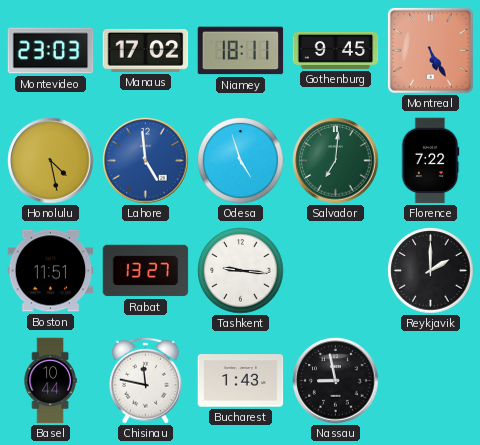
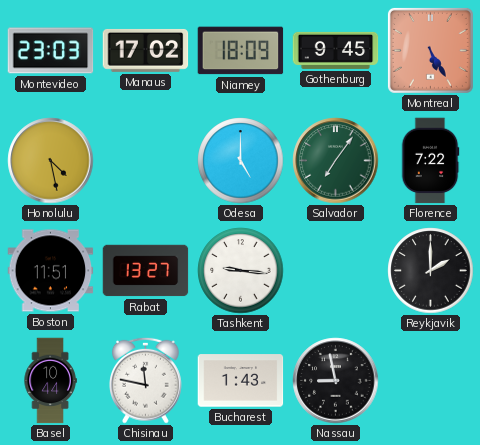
Niamey: 18:11 -> 18:09
Lahore: 4:59 -> none
Odesa: 4:57 -> 5:00
Salvador: 7:01 -> 7:06
